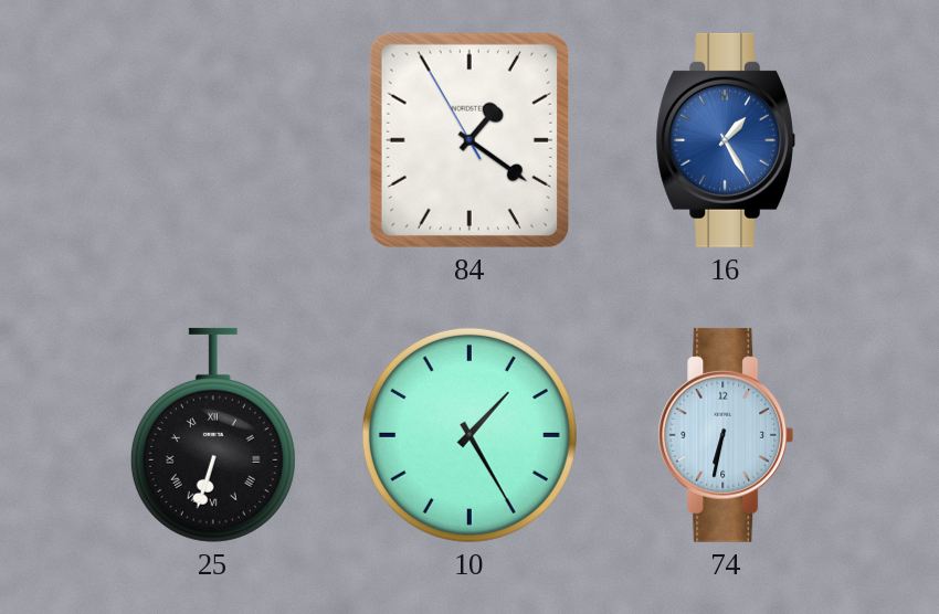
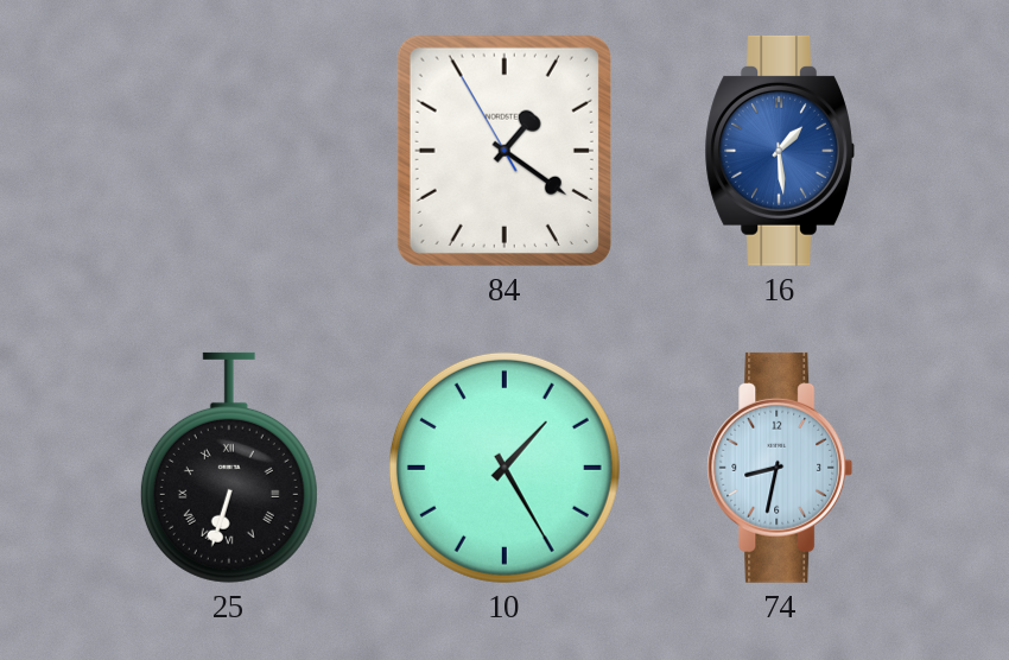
16: 1:25 -> 1:29
74: 6:32 -> 8:32
